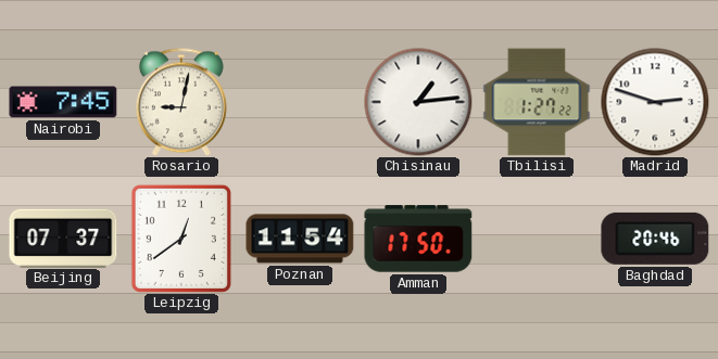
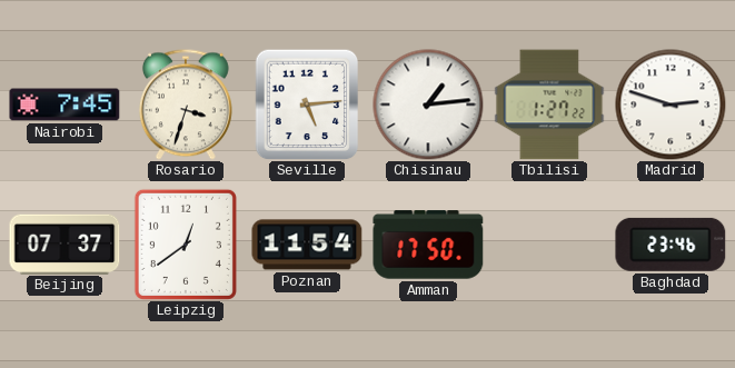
Rosario: 9:02 -> 3:33
Seville: none -> 5:14
Baghdad: 20:46 -> 23:46
